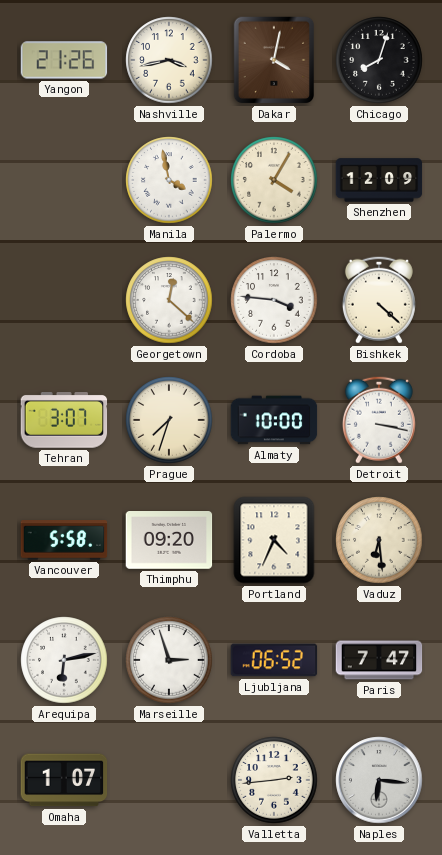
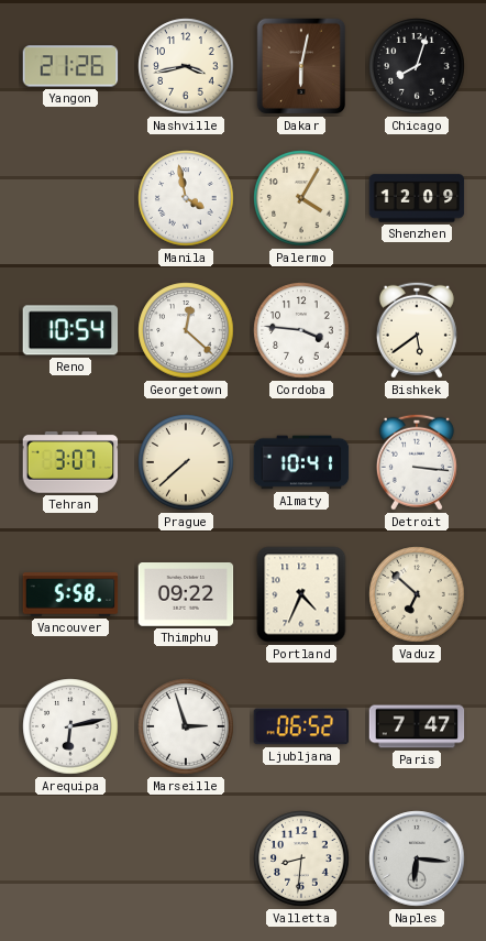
Dakar: 4:02 -> 6:02
Reno: none -> 10:54
Bishkek: 4:22 -> 5:39
Prague: 7:33 -> 7:38
Almaty: 10:00 -> 10:41
Detroit: 3:17 -> 3:16
Thimphu: 09:20 -> 09:22
Vaduz: 6:29 -> 6:52
Omaha: 1:07 -> none
Valletta: 2:44 -> 8:31
